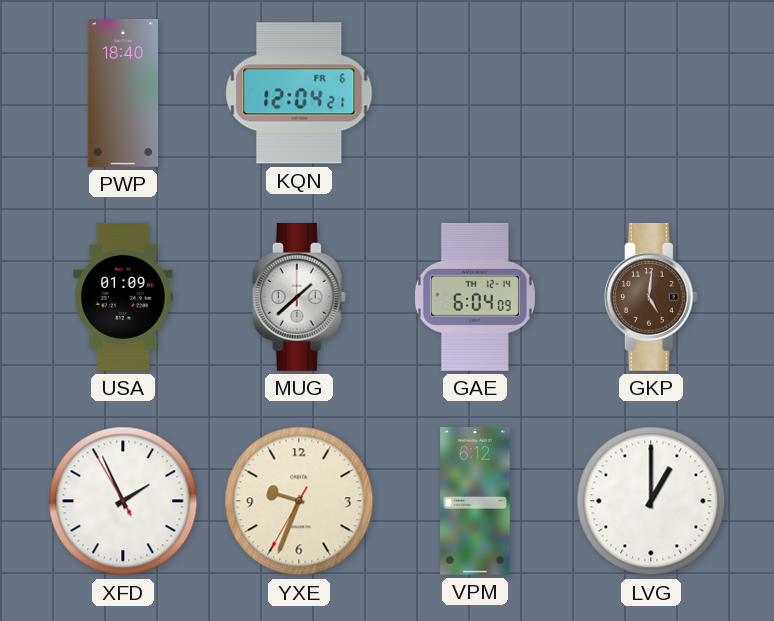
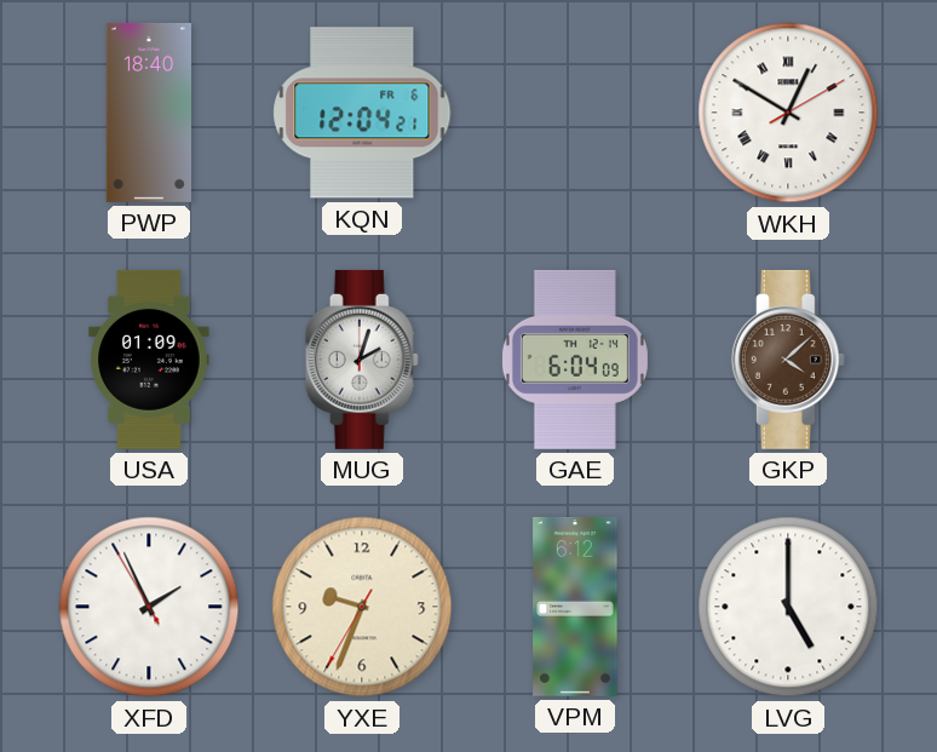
WKH: none -> 12:50
MUG: 1:38 -> 2:03
GKP: 5:01 -> 4:08
LVG: 1:00 -> 5:00
